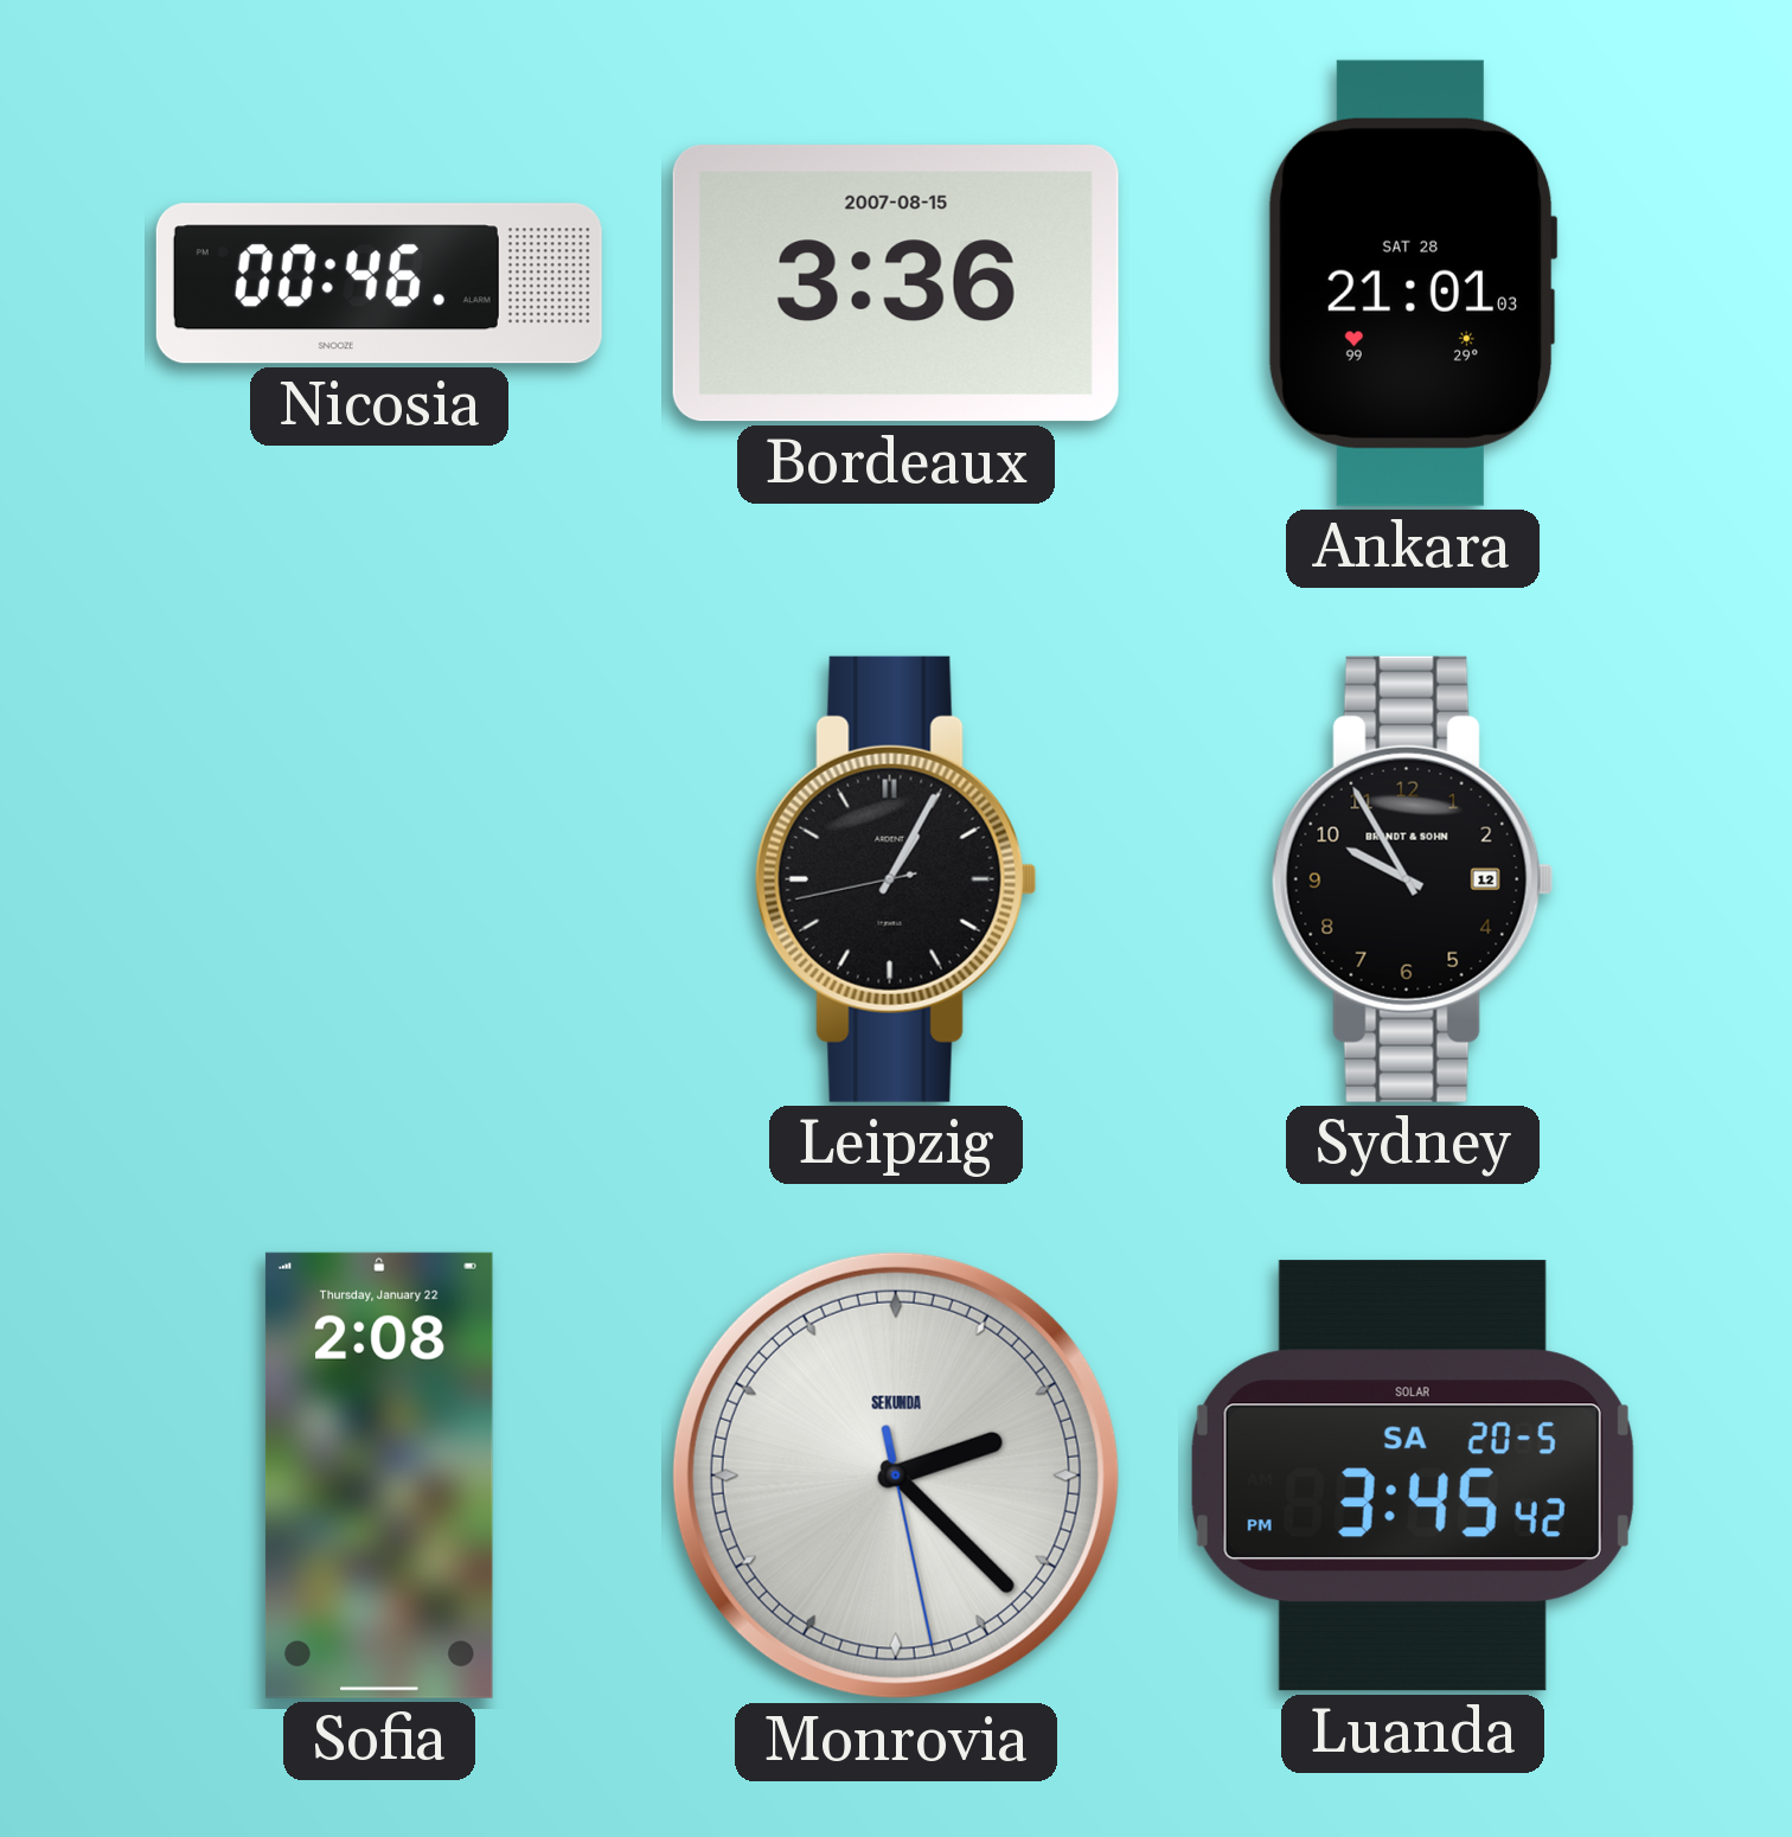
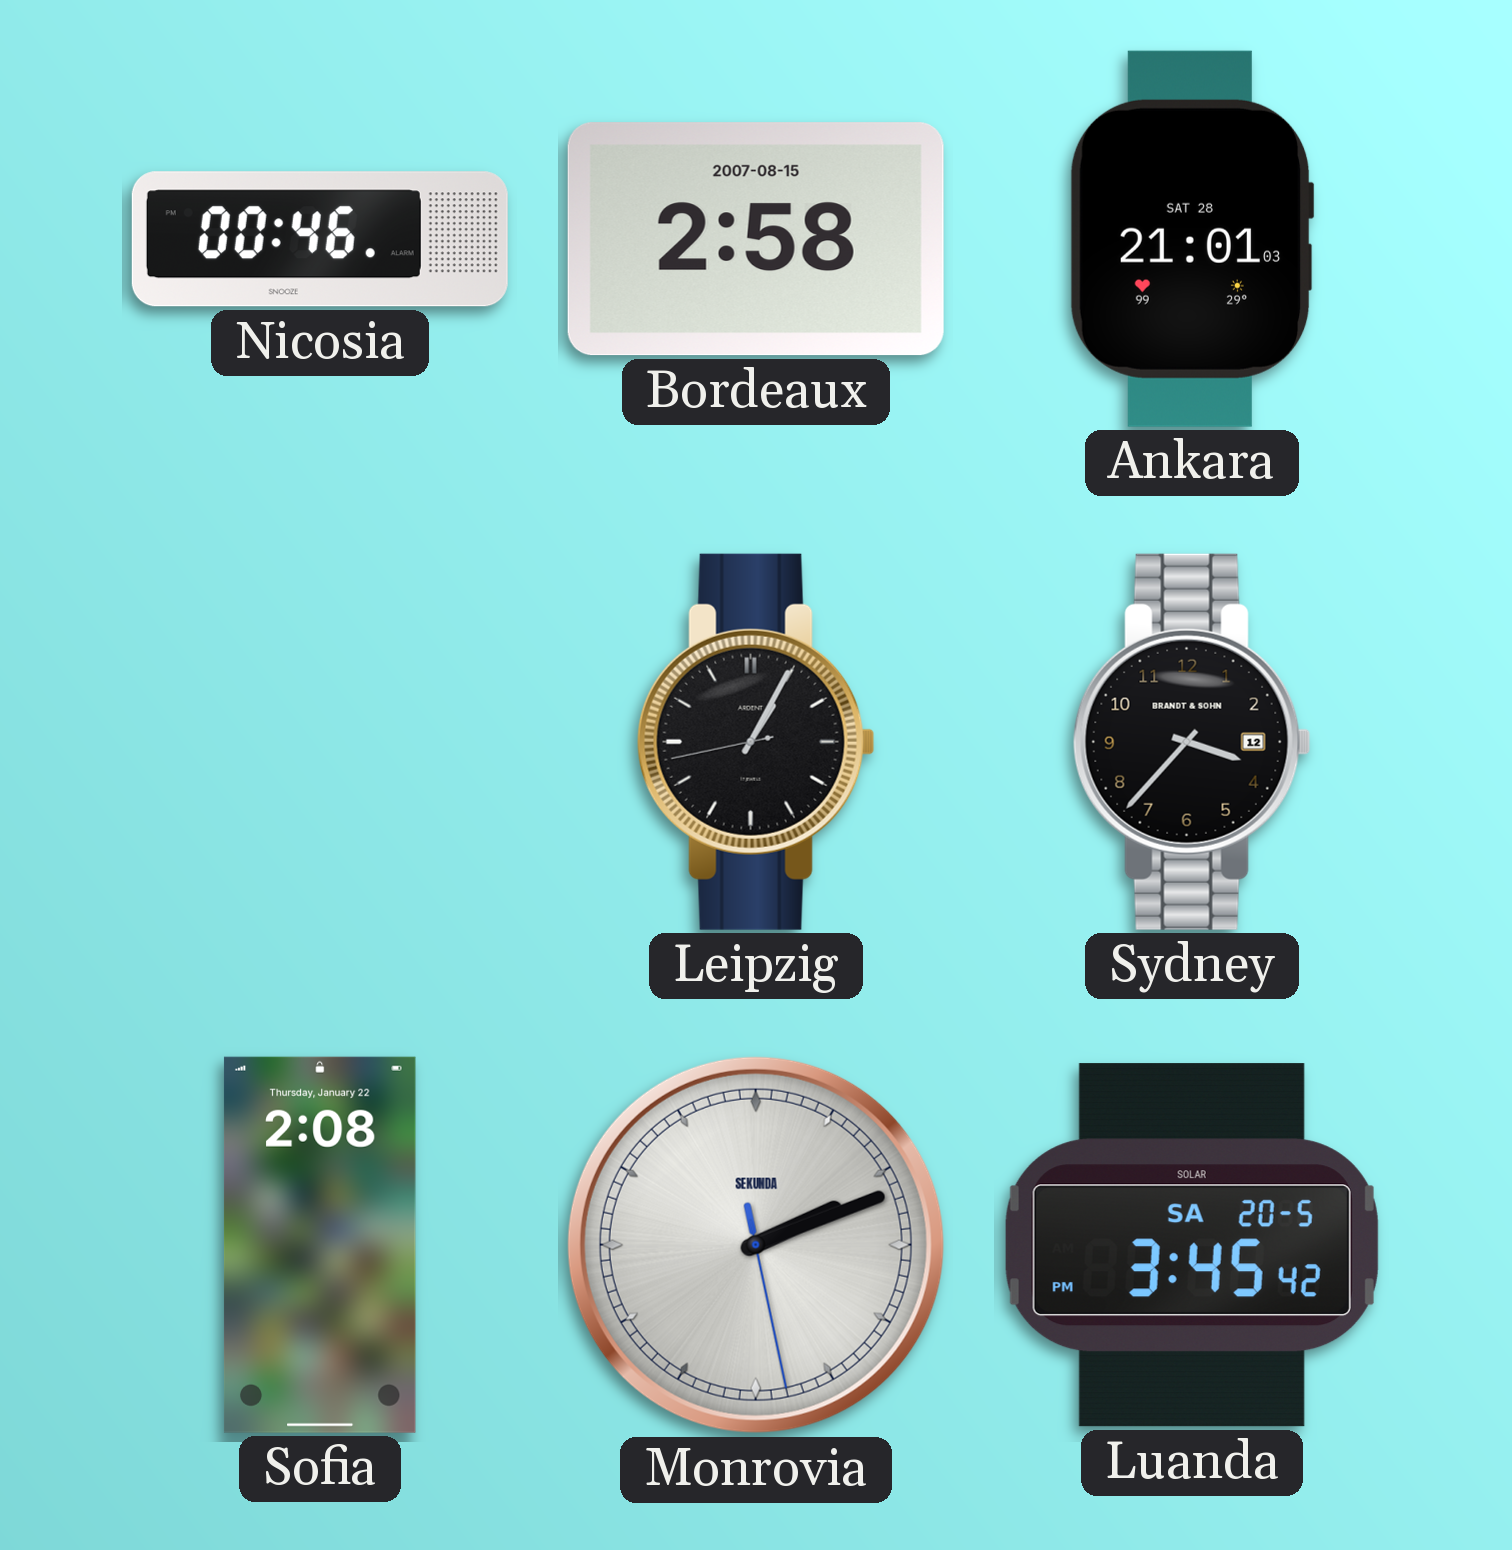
Bordeaux: 3:36 -> 2:58
Sydney: 9:55 -> 3:37
Monrovia: 2:22 -> 2:11
